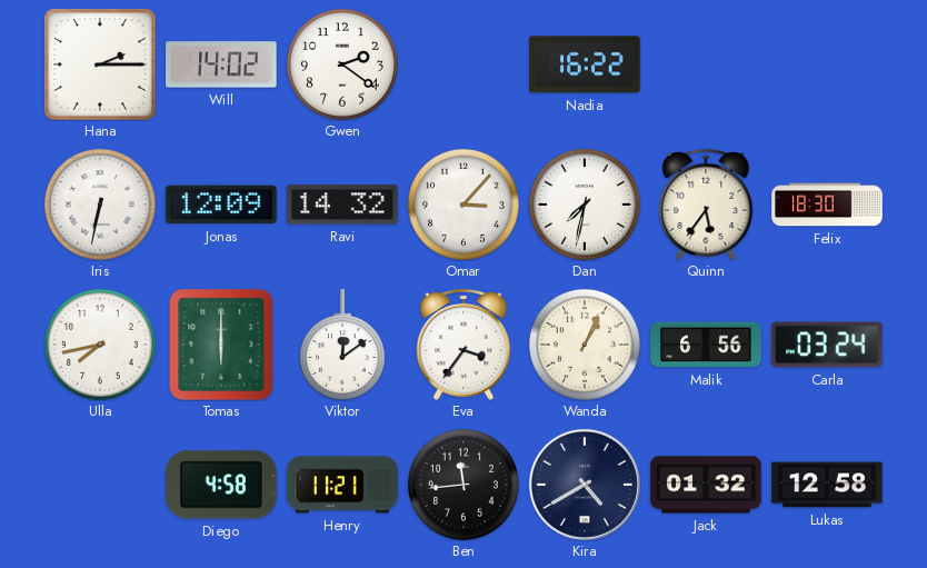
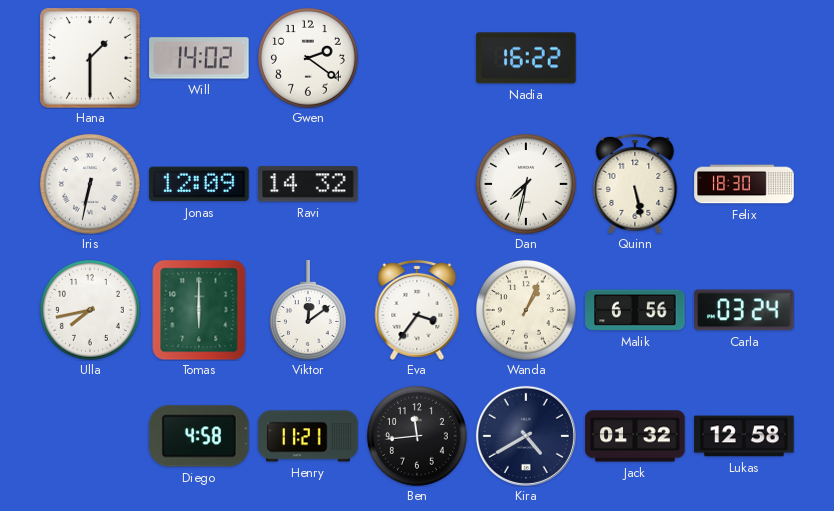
Hana: 2:15 -> 1:30
Omar: 3:07 -> none
Quinn: 5:36 -> 5:28
